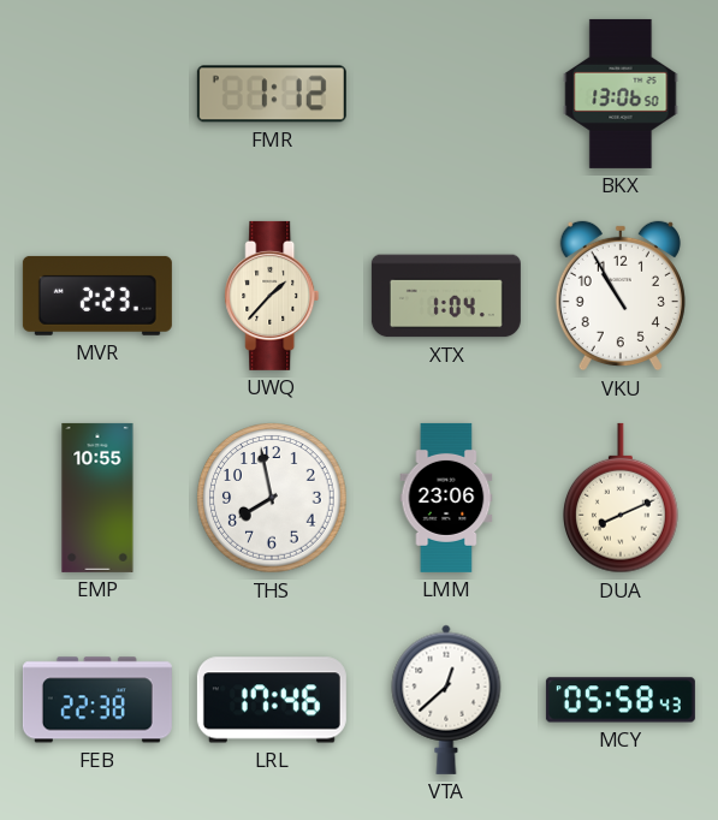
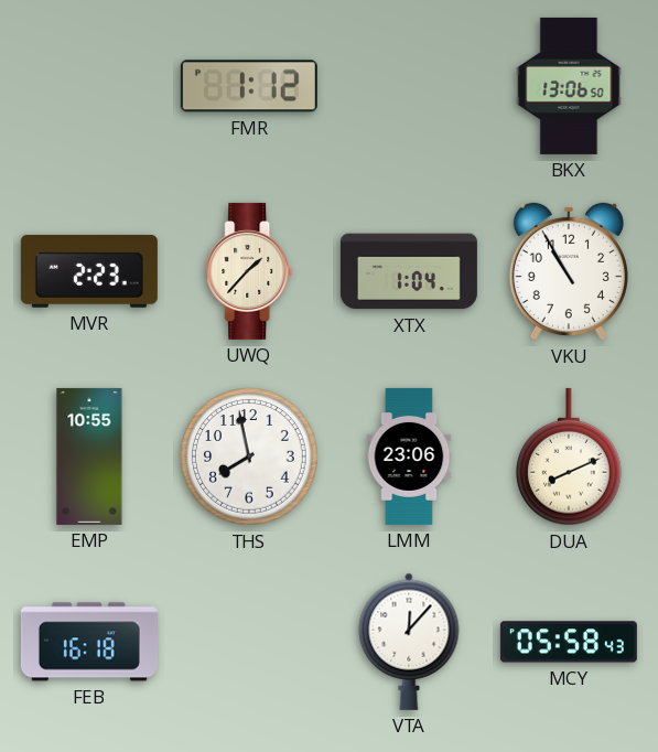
FEB: 22:38 -> 16:18
LRL: 17:46 -> none
VTA: 12:38 -> 12:07
